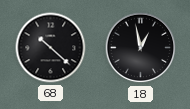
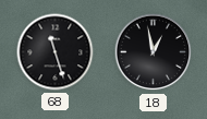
68: 10:22 -> 11:27
